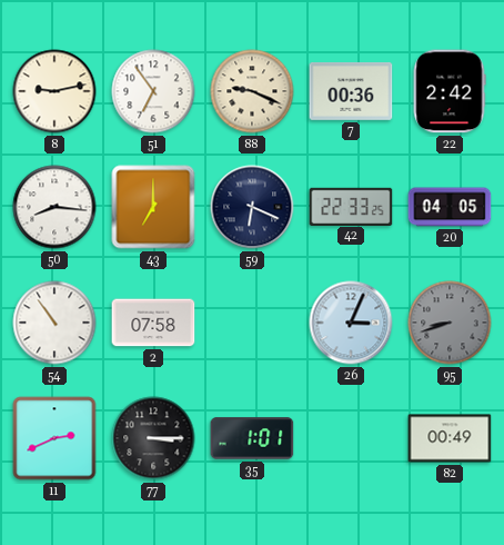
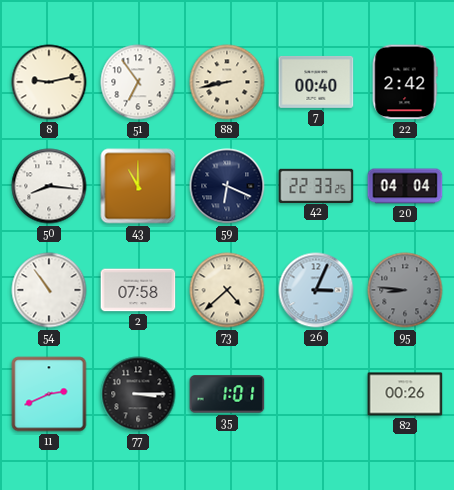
88: 9:19 -> 8:43
7: 00:36 -> 00:40
43: 7:00 -> 11:00
20: 04:05 -> 04:04
73: none -> 4:38
95: 8:42 -> 8:46
82: 00:49 -> 00:26
